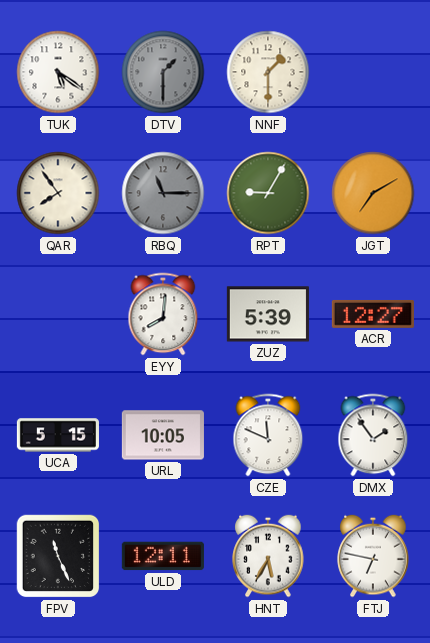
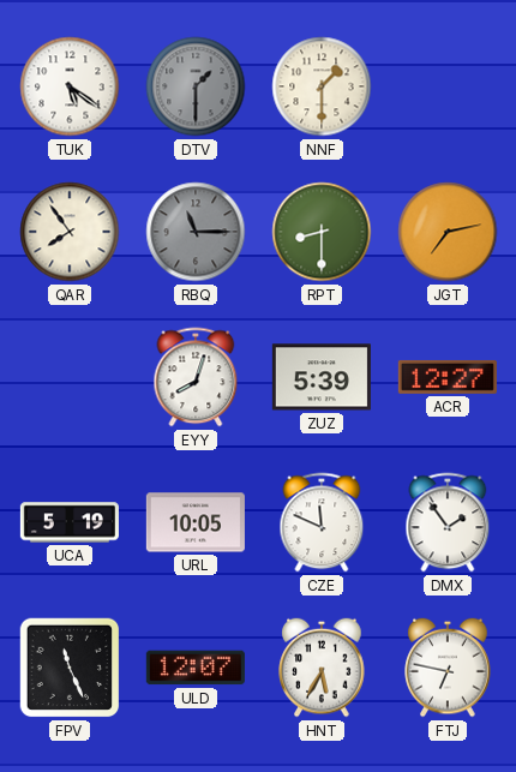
RPT: 9:05 -> 8:30
JGT: 7:10 -> 7:13
EYY: 8:01 -> 8:03
UCA: 5:15 -> 5:19
ULD: 12:11 -> 12:07
